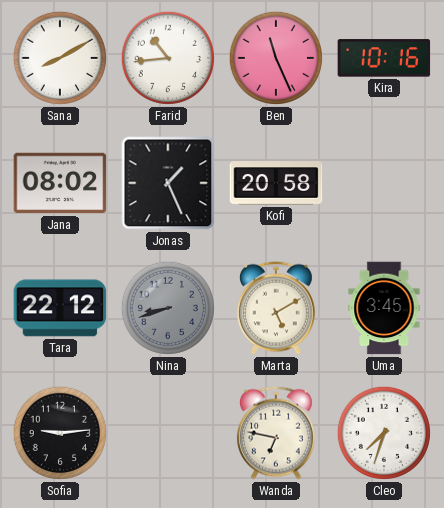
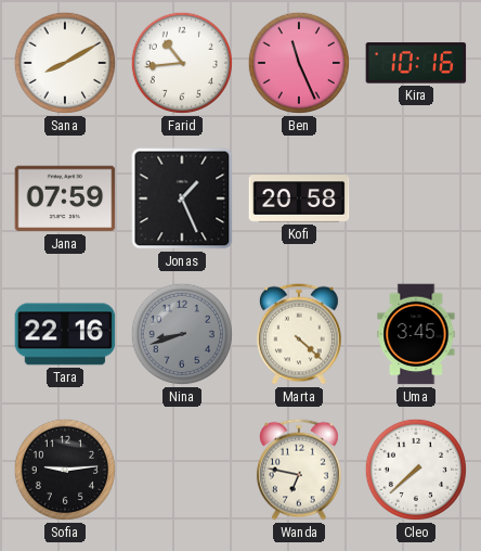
Jana: 08:02 -> 07:59
Tara: 22:12 -> 22:16
Marta: 5:10 -> 4:22
Cleo: 7:33 -> 7:38
